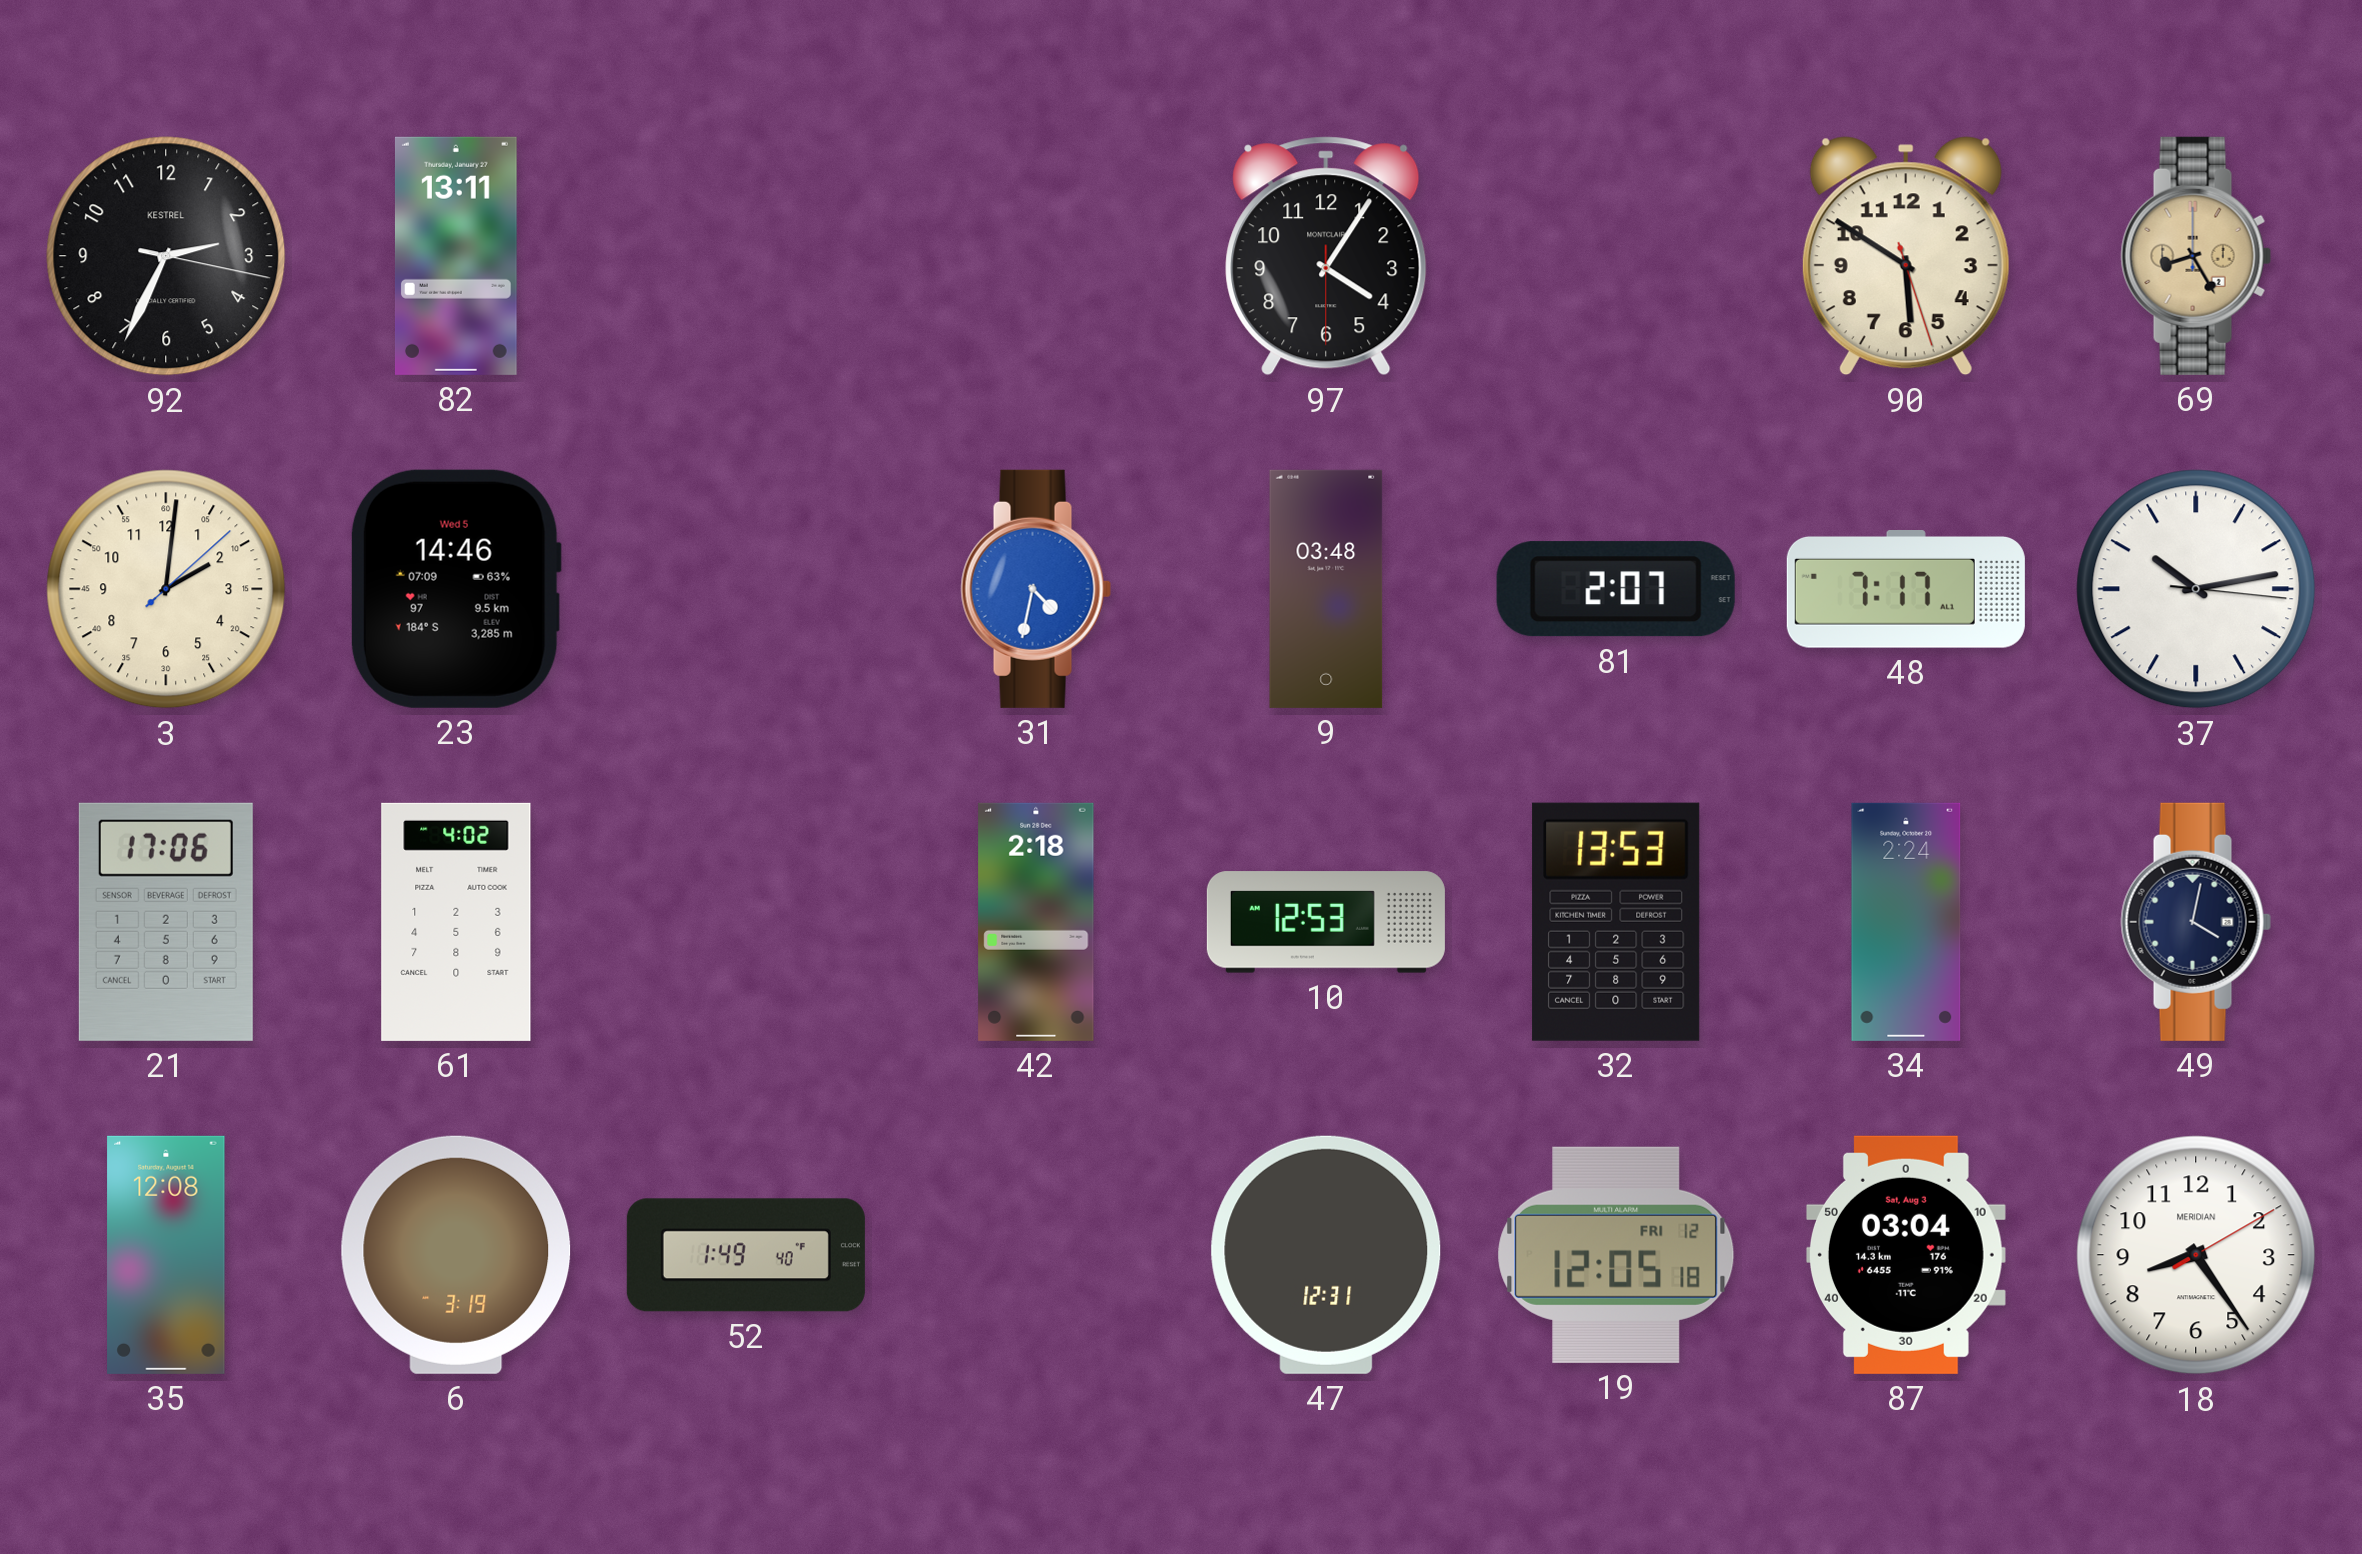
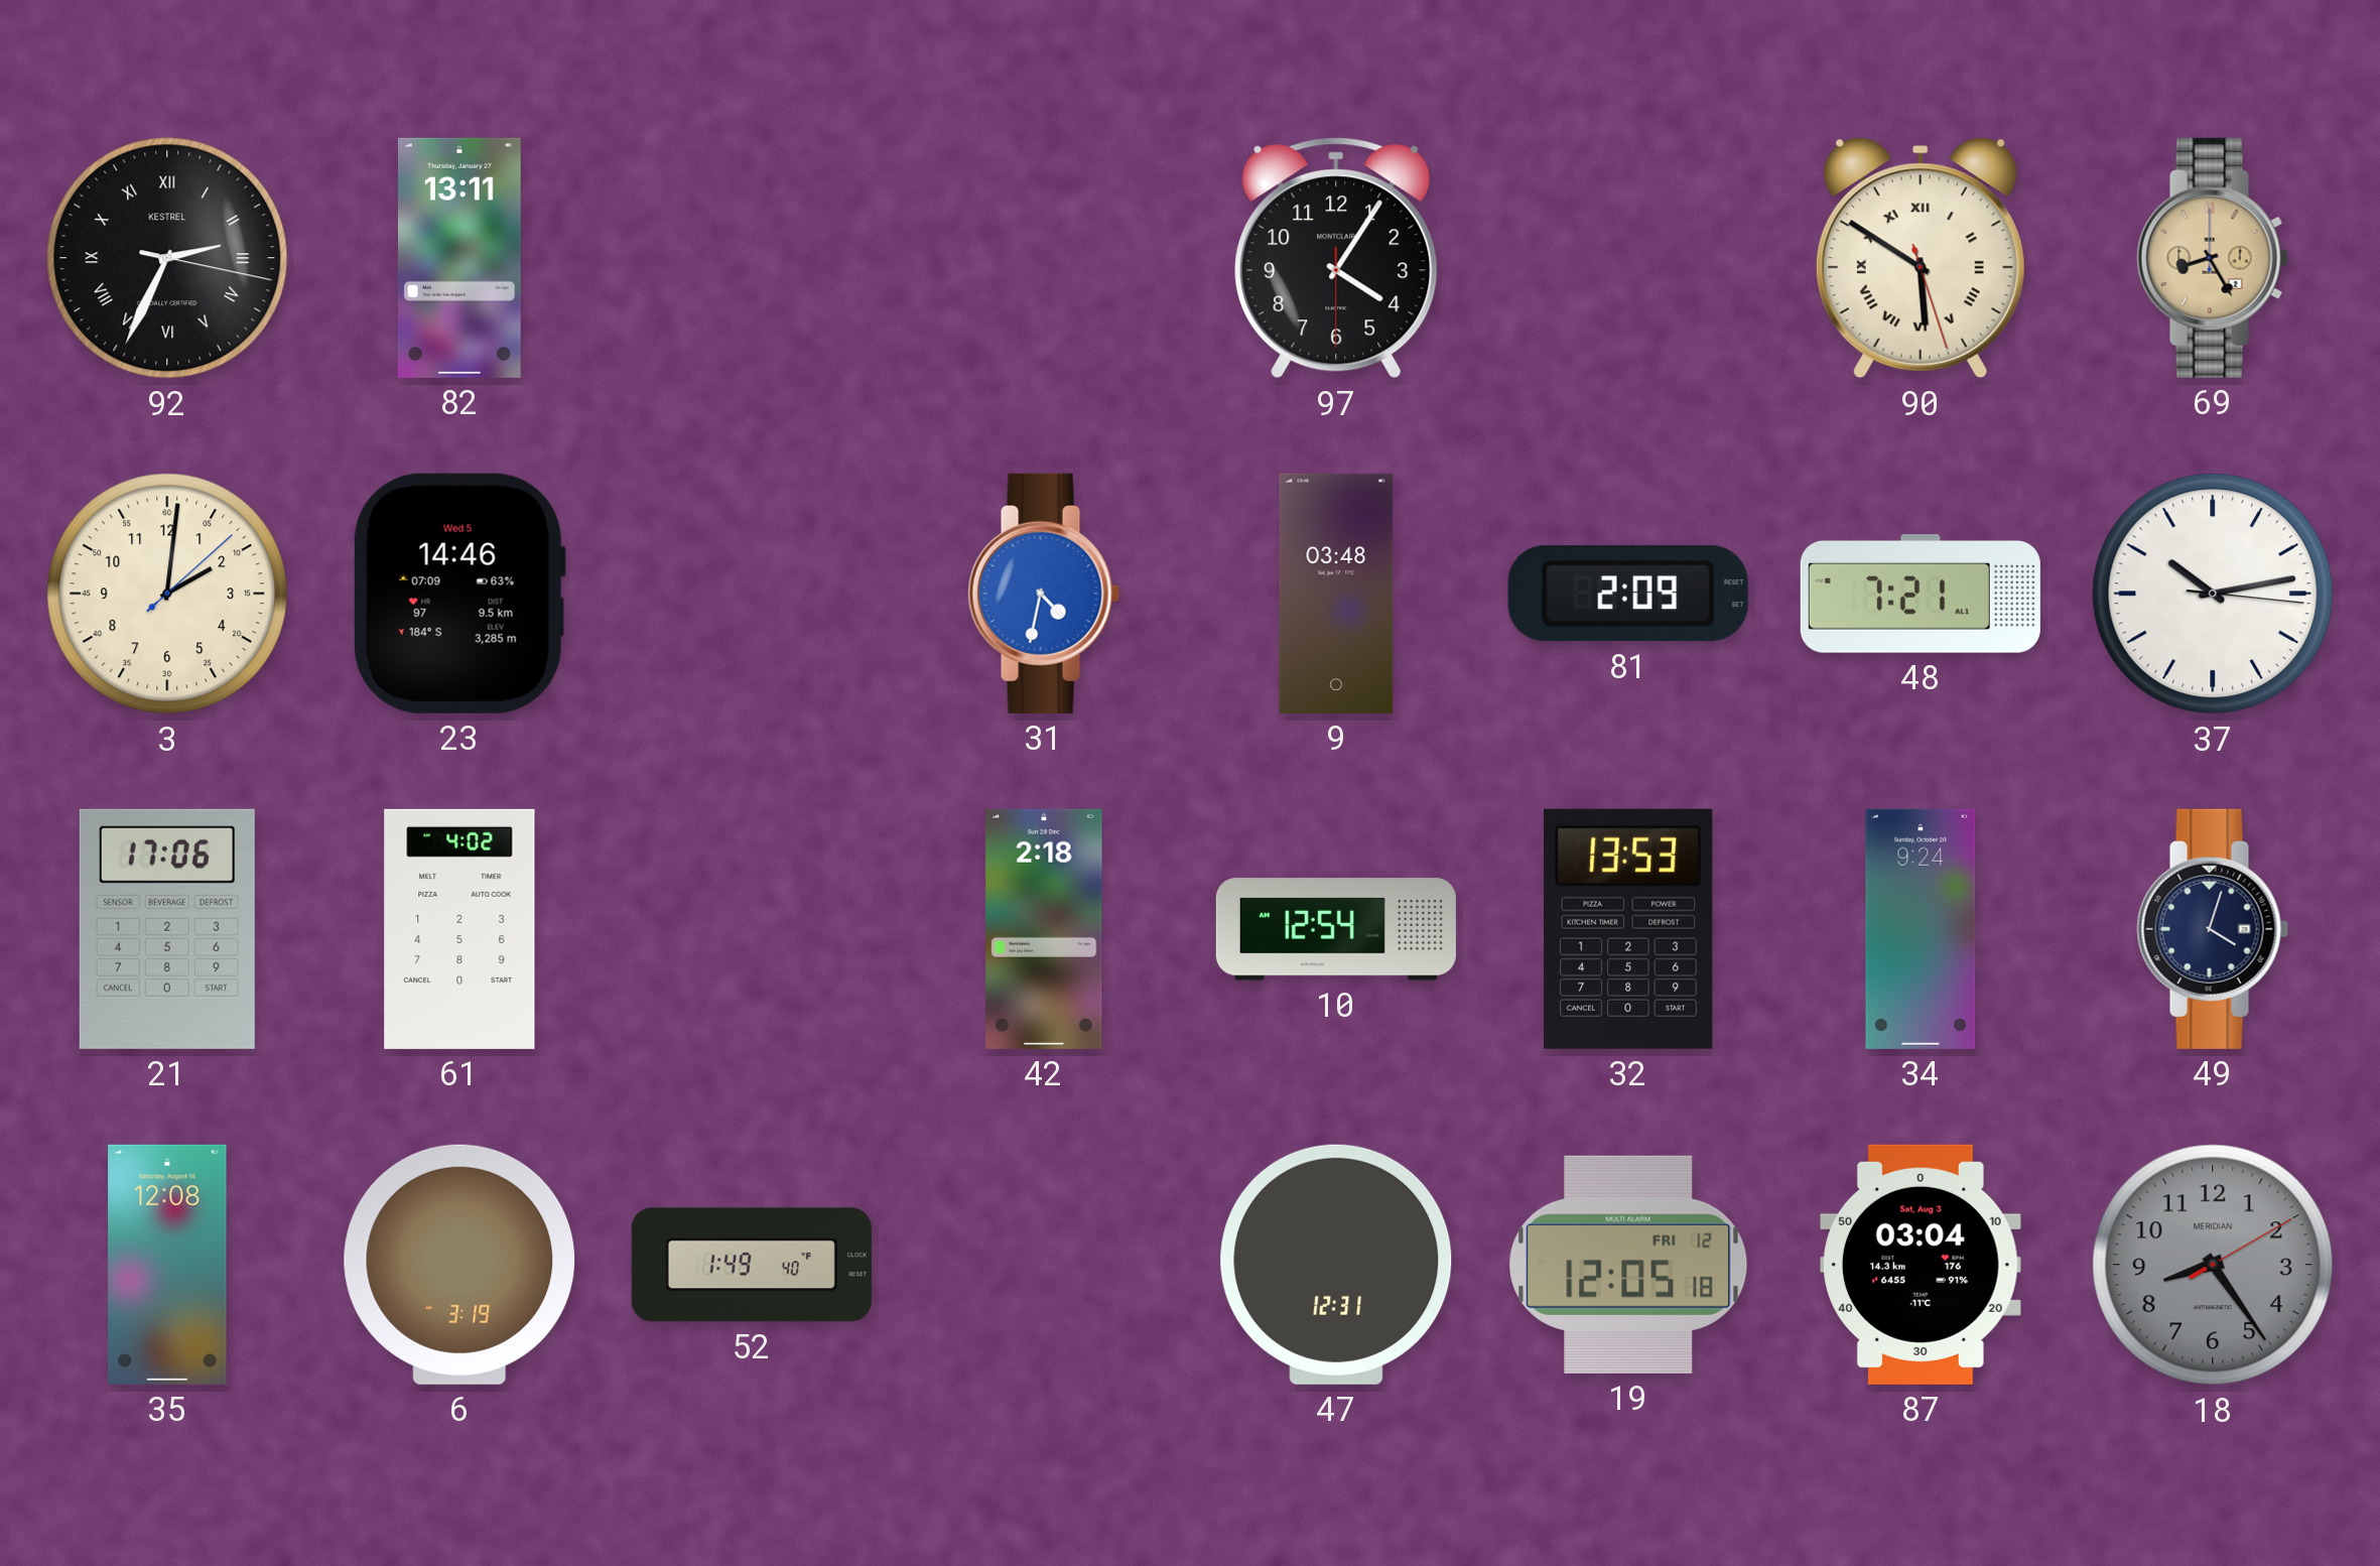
92 numerals: Arabic -> Roman
90 numerals: Arabic -> Roman
81: 2:07 -> 2:09
48: 7:17 -> 7:21
10: 12:53 -> 12:54
34: 2:24 -> 9:24
49: 4:02 -> 4:03
18 dial: white -> grey
